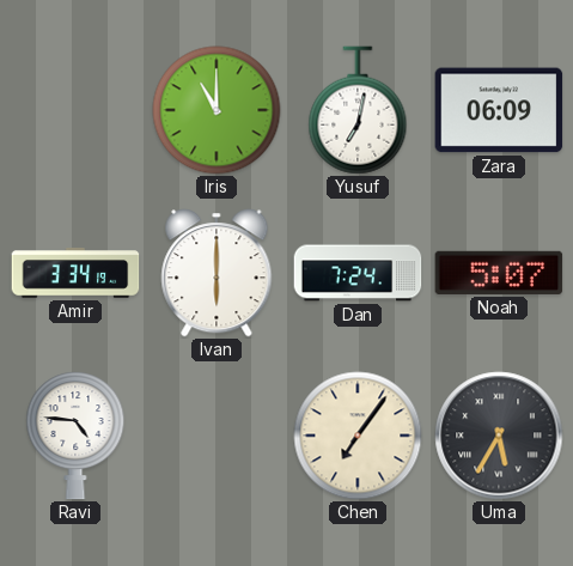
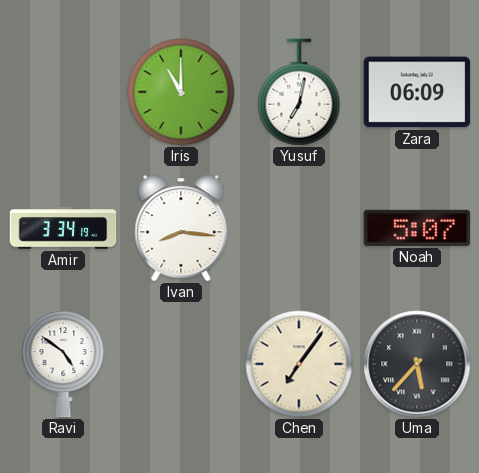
Ivan: 6:00 -> 8:16
Dan: 7:24 -> none
Ravi: 4:46 -> 4:51
Uma: 5:35 -> 5:37
